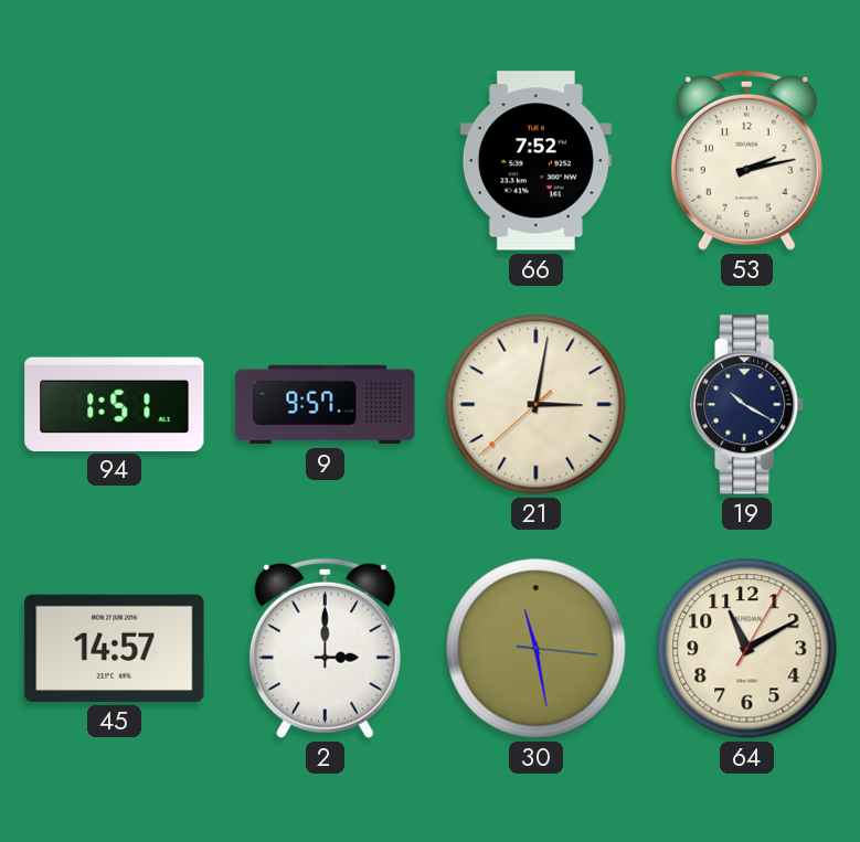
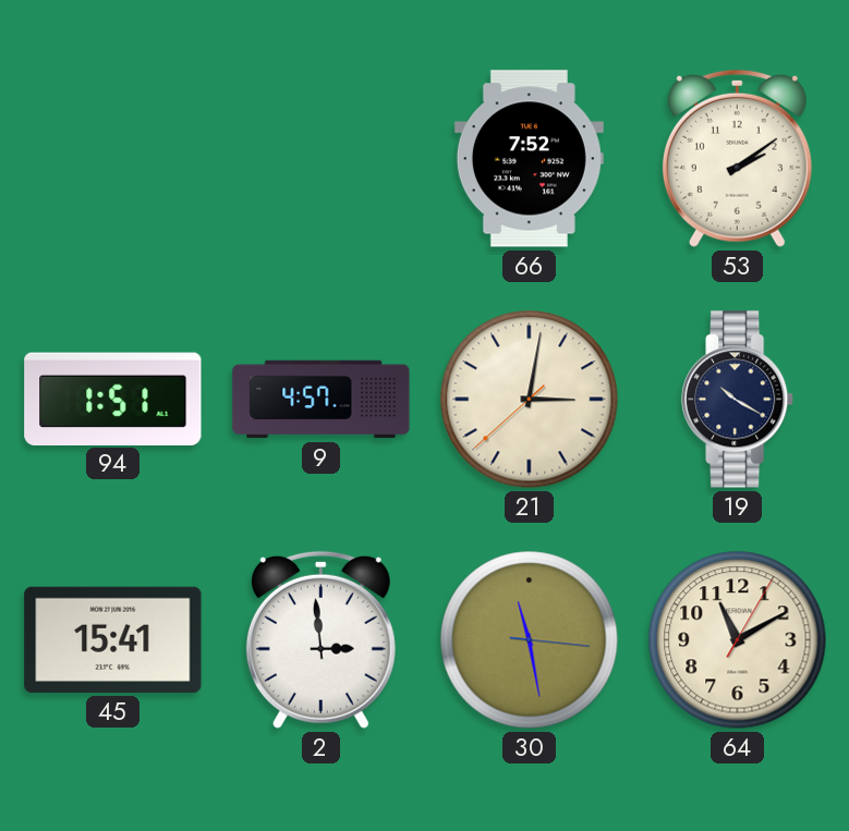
53: 2:13 -> 2:09
9: 9:57 -> 4:57
45: 14:57 -> 15:41
2: 3:00 -> 2:59
